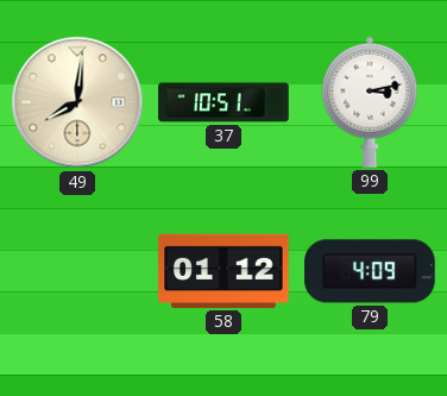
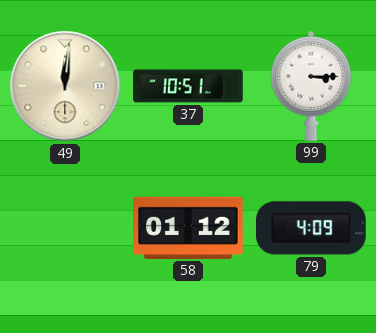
49: 8:01 -> 12:01
99: 3:13 -> 3:15
